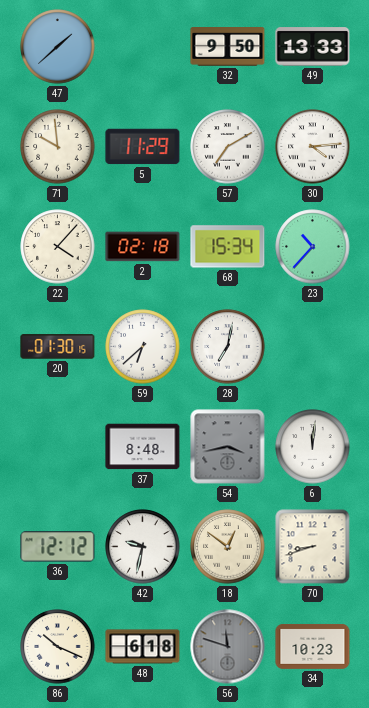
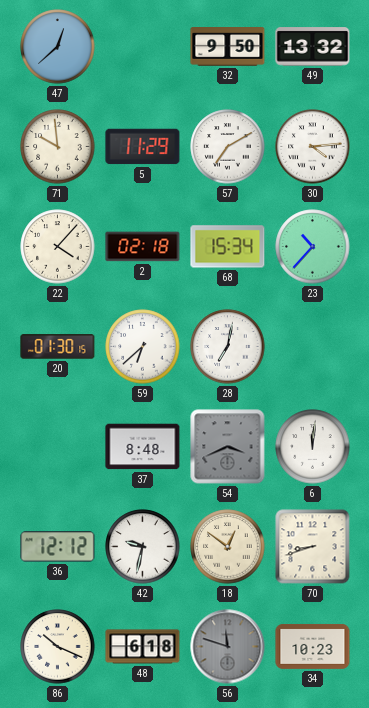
47: 1:38 -> 12:38
49: 13:33 -> 13:32
54: 3:43 -> 3:41
